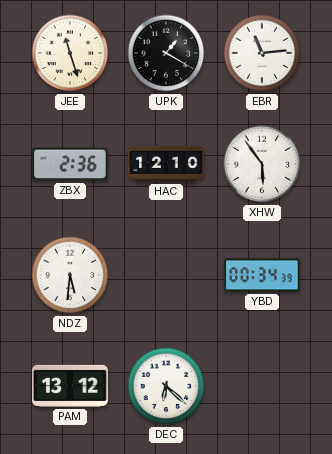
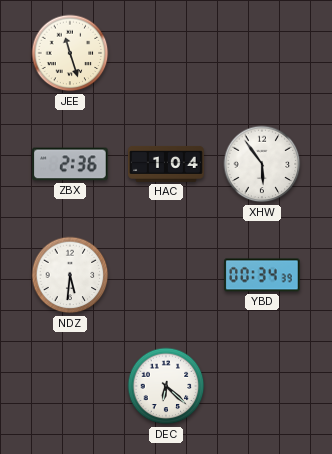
UPK: 1:20 -> none
EBR: 11:14 -> none
HAC: 12:10 -> 1:04
PAM: 13:12 -> none
